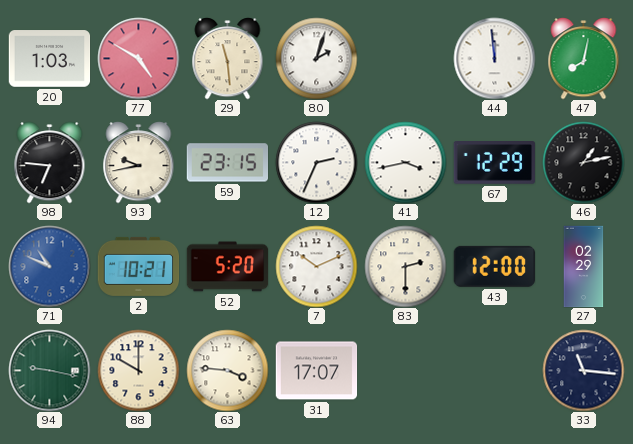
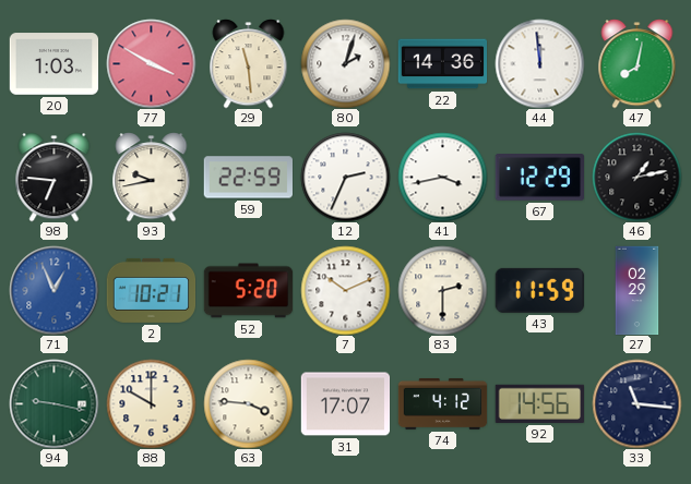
77: 4:50 -> 3:50
22: none -> 14:36
59: 23:15 -> 22:59
71: 10:49 -> 12:56
43: 12:00 -> 11:59
74: none -> 4:12
92: none -> 14:56
